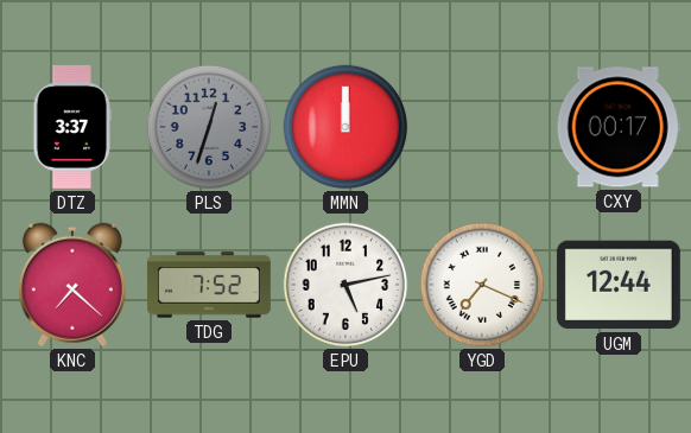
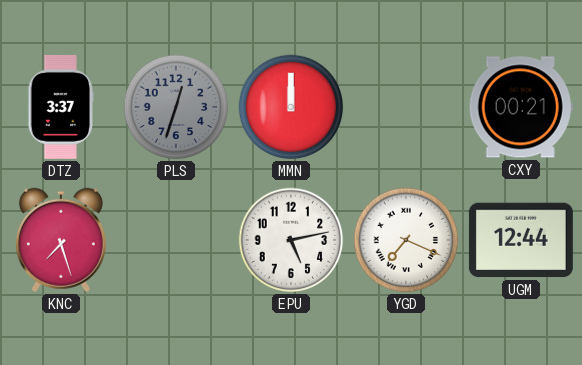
CXY: 00:17 -> 00:21
KNC: 7:22 -> 7:27
TDG: 7:52 -> none
